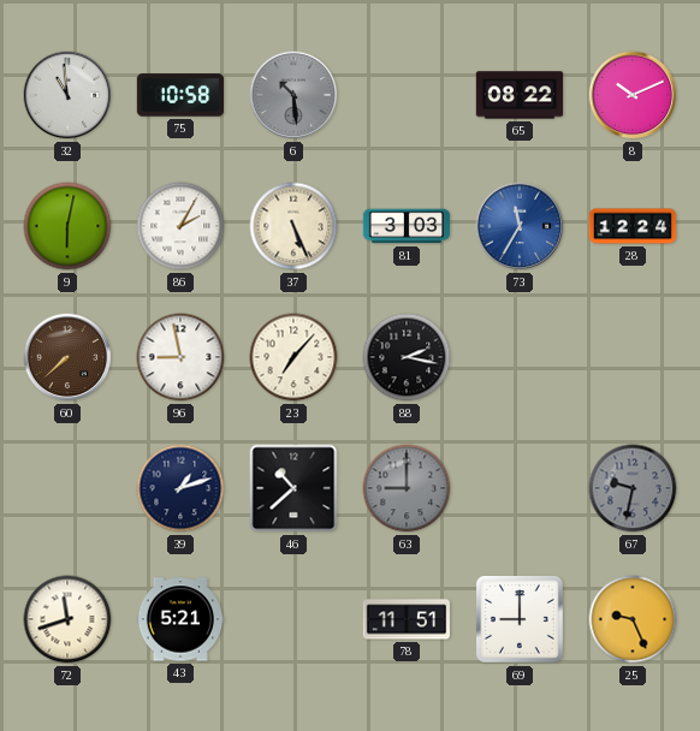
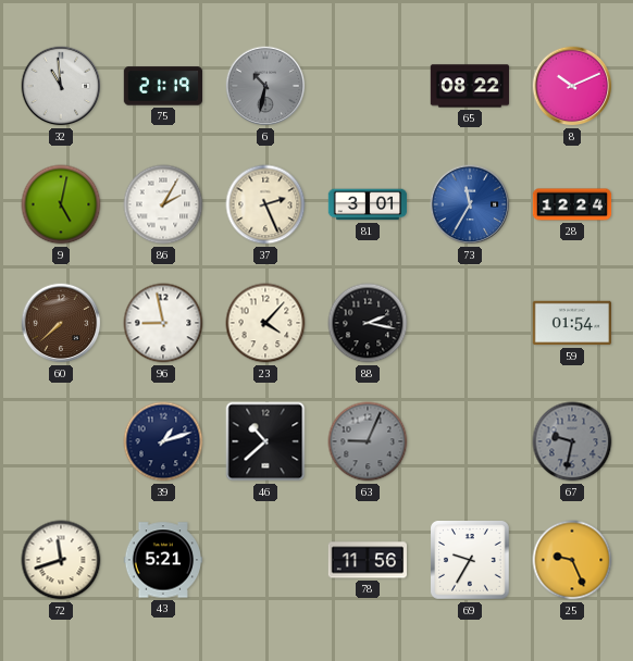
75: 10:58 -> 21:19
6: 10:29 -> 10:32
9: 6:02 -> 5:02
37: 5:26 -> 2:26
81: 3:03 -> 3:01
23: 7:07 -> 4:07
59: none -> 01:54
63: 9:00 -> 9:04
78: 11:51 -> 11:56
69: 9:00 -> 9:35
